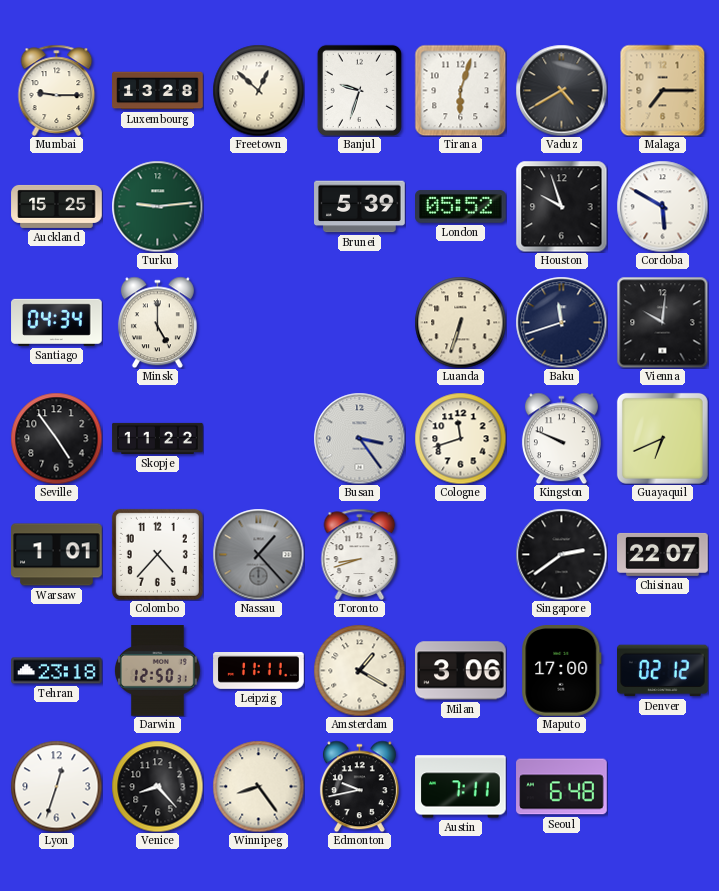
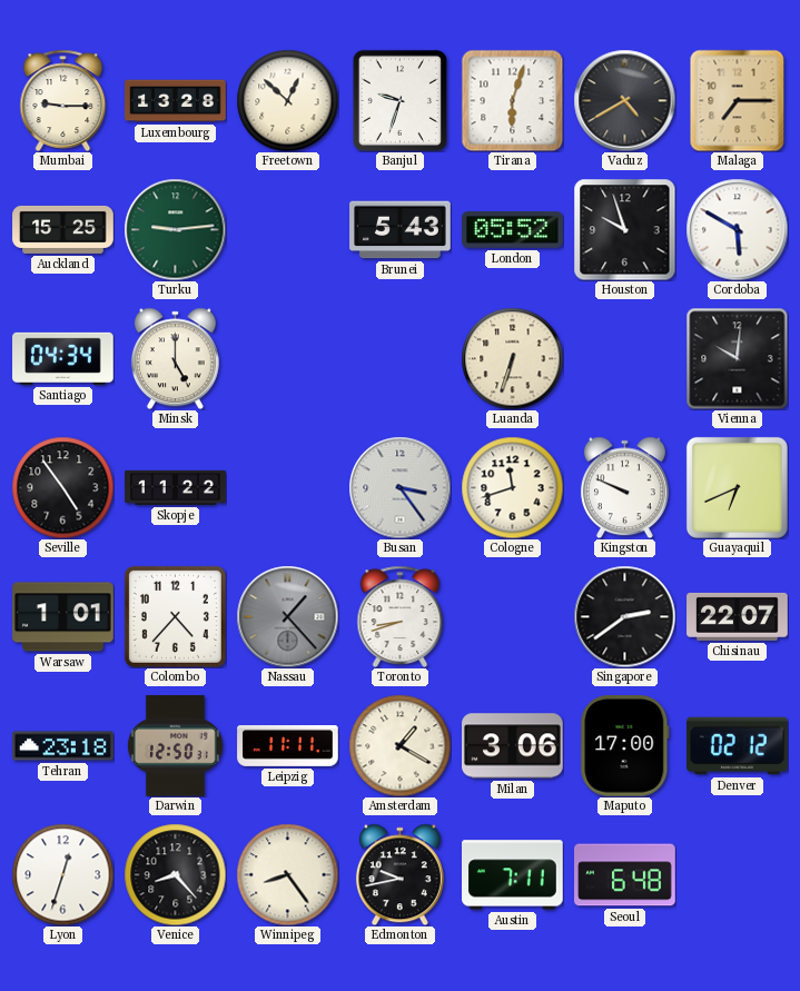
Brunei: 5:39 -> 5:43
Baku: 11:42 -> none
